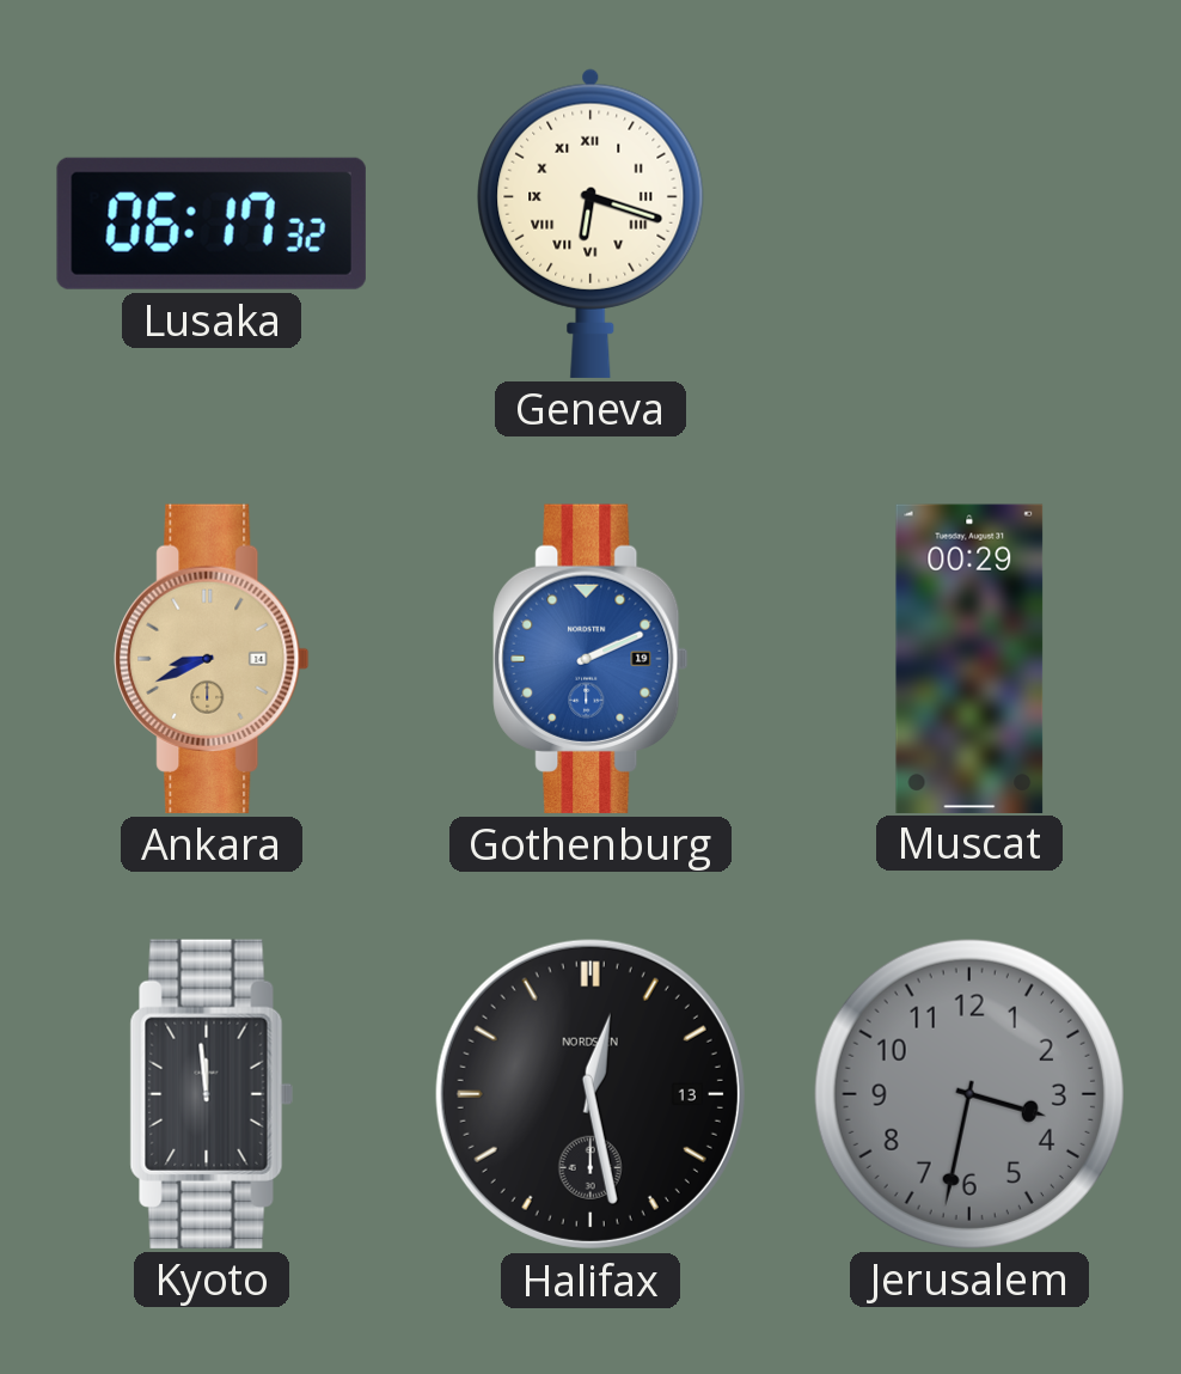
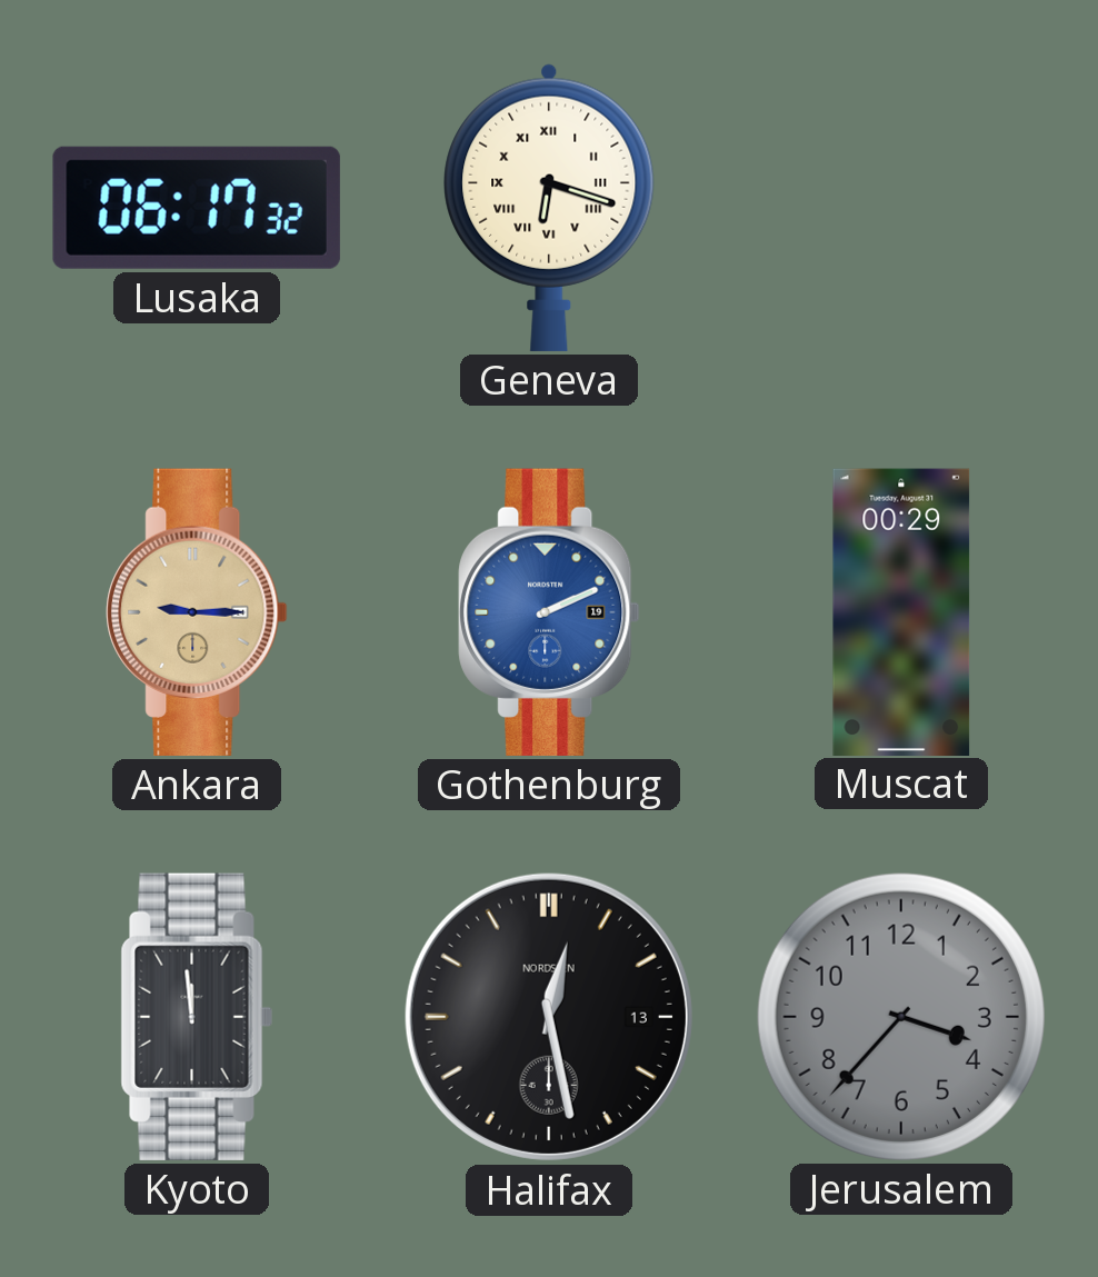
Ankara: 8:41 -> 9:15
Jerusalem: 3:32 -> 3:37
